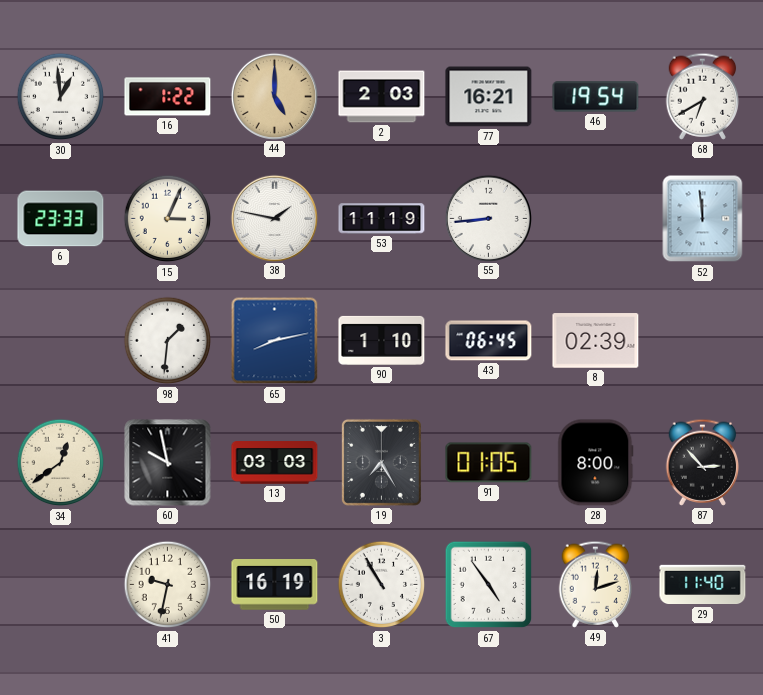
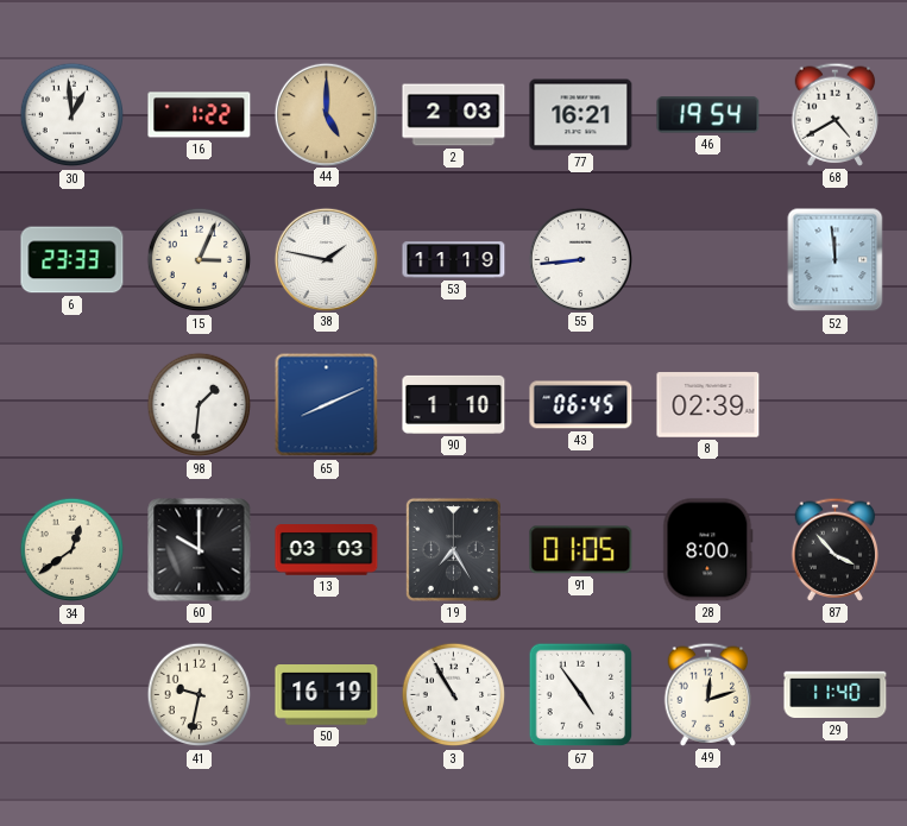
68: 6:40 -> 4:40
65: 8:13 -> 8:11
60: 9:58 -> 10:00
87: 2:53 -> 3:53
